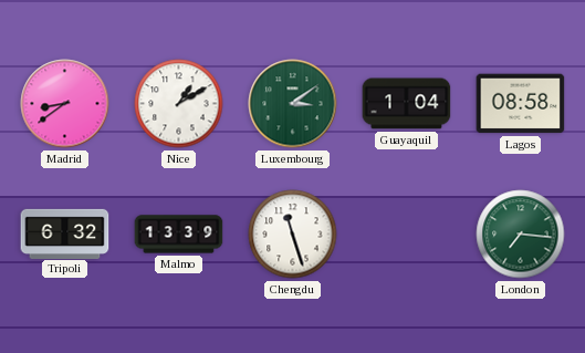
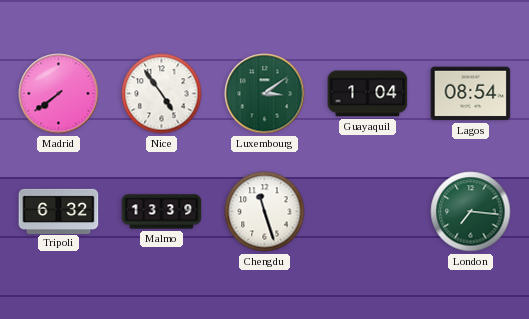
Madrid: 8:39 -> 7:39
Nice: 1:10 -> 4:54
Lagos: 08:58 -> 08:54
